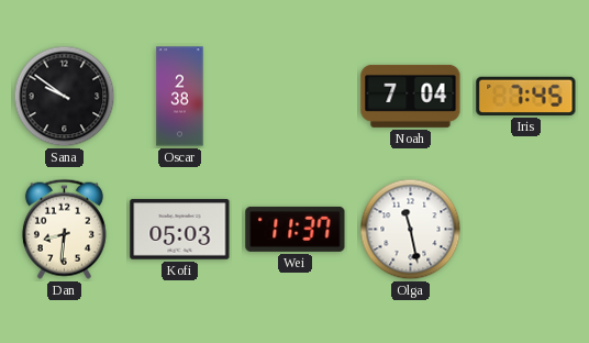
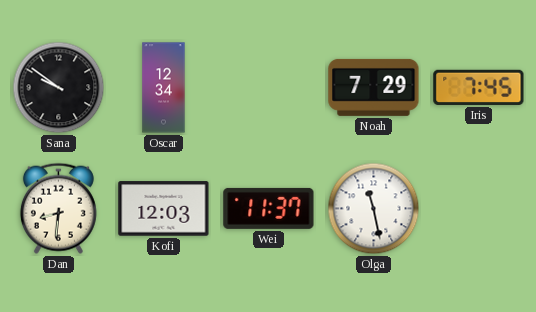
Oscar: 2:38 -> 12:34
Noah: 7:04 -> 7:29
Kofi: 05:03 -> 12:03
